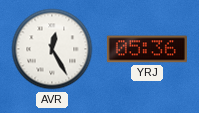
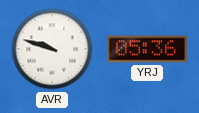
AVR: 12:25 -> 9:48
